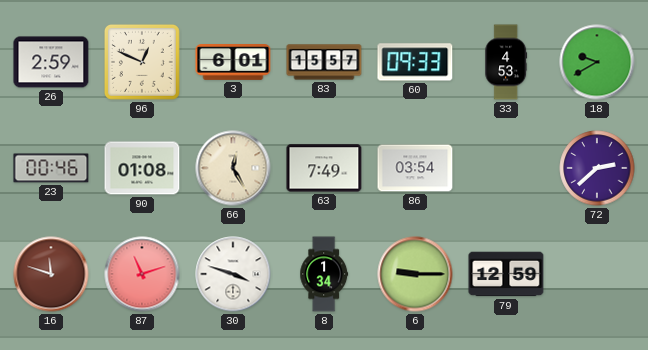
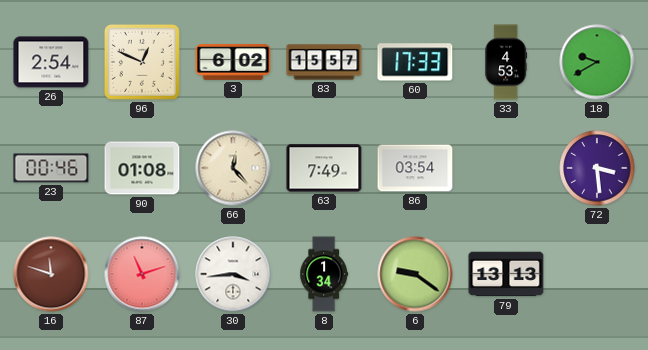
26: 2:59 -> 2:54
3: 6:01 -> 6:02
60: 09:33 -> 17:33
66: 12:25 -> 12:23
72: 2:38 -> 3:29
30: 3:48 -> 3:44
6: 9:15 -> 9:21
79: 12:59 -> 13:13
